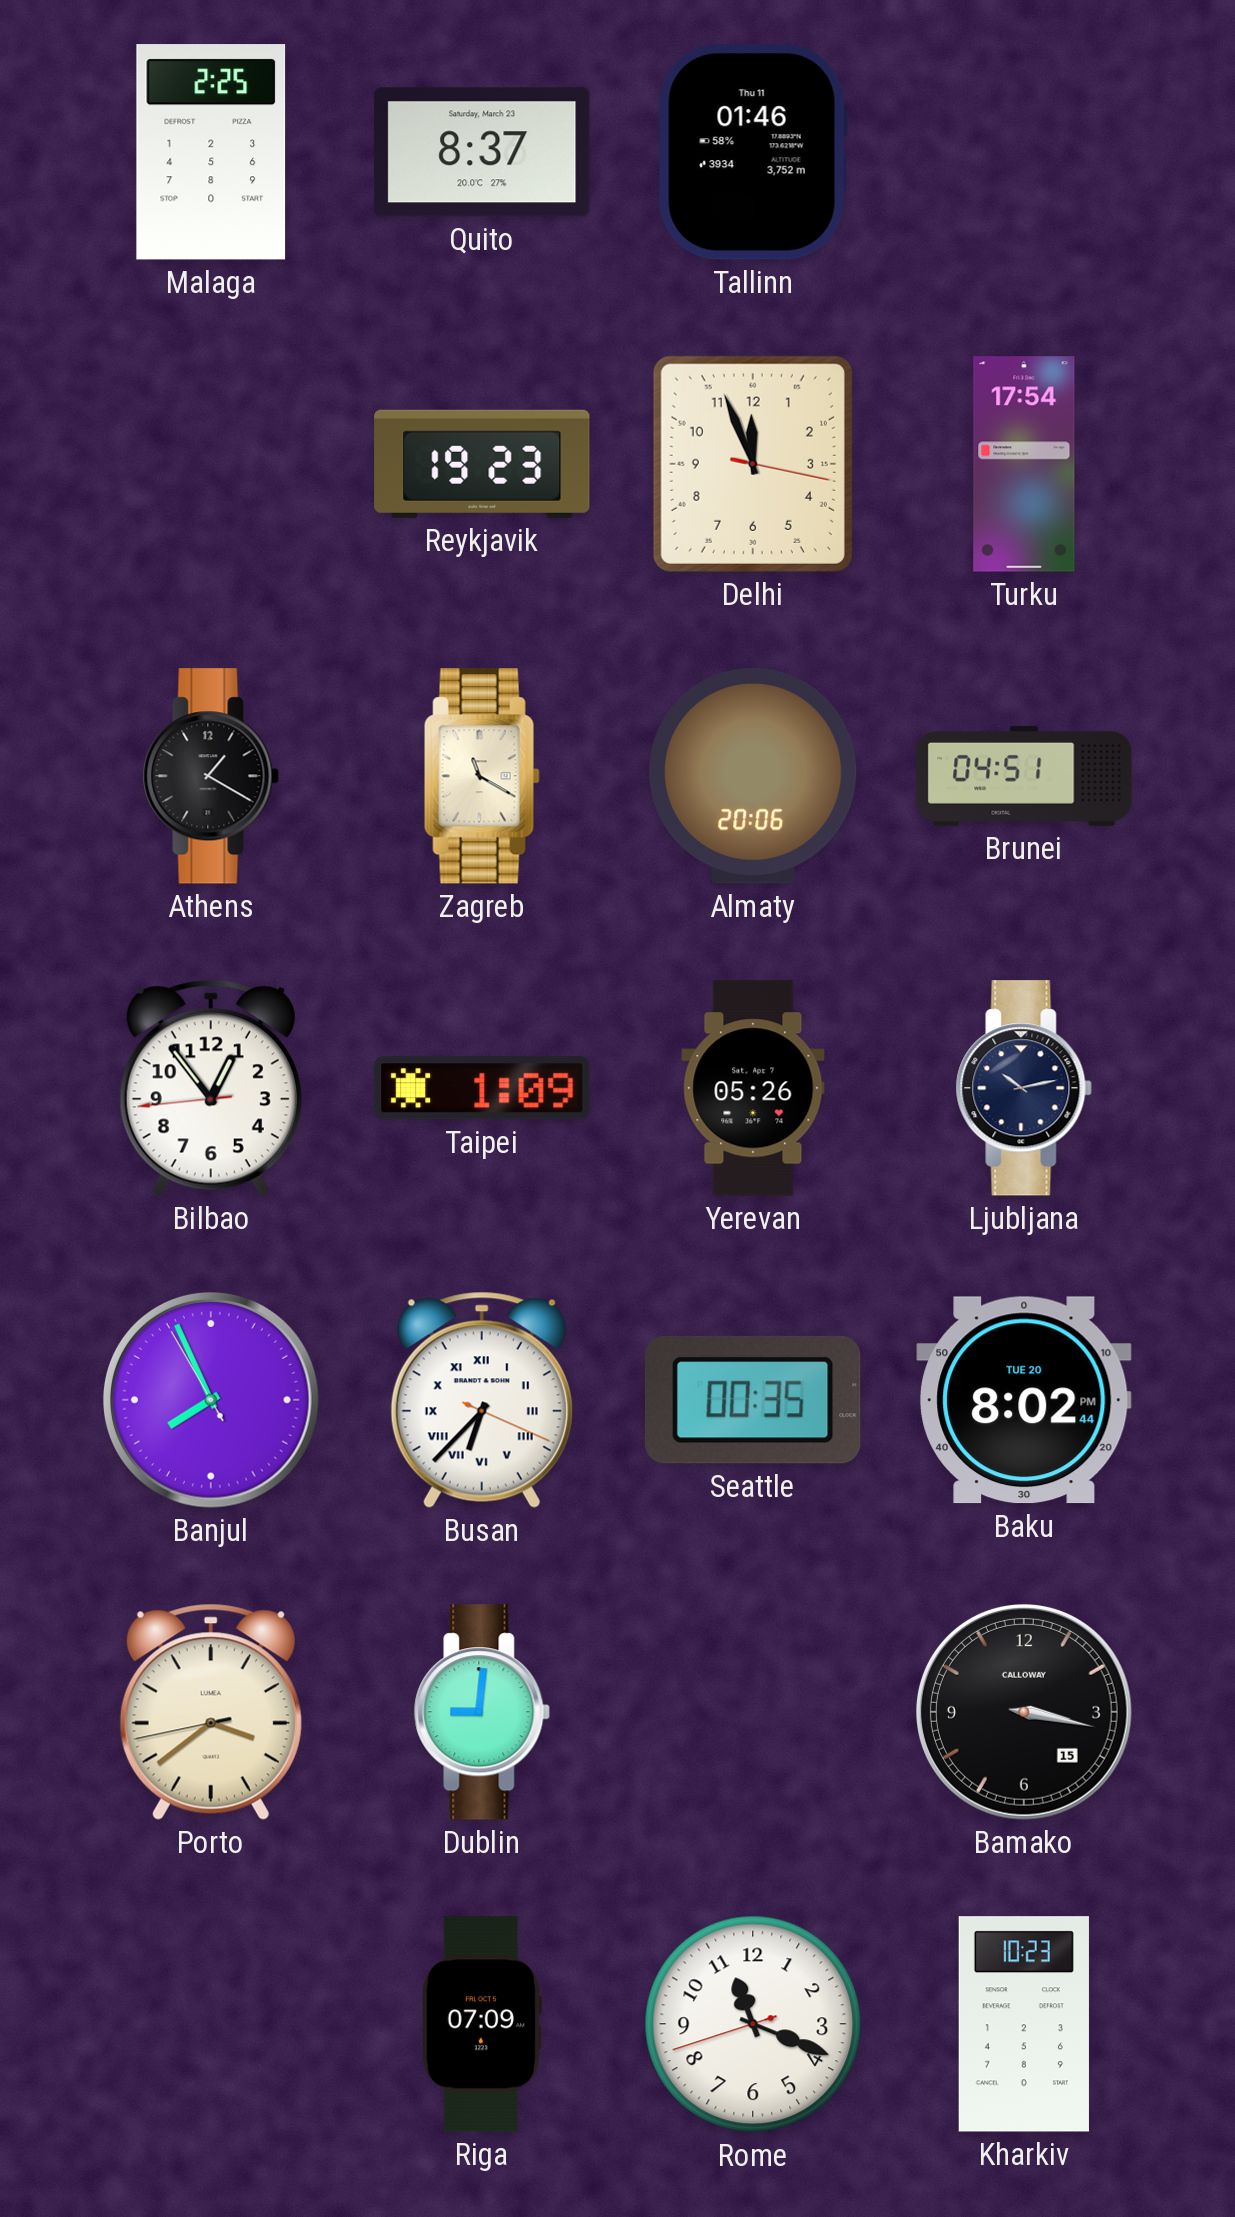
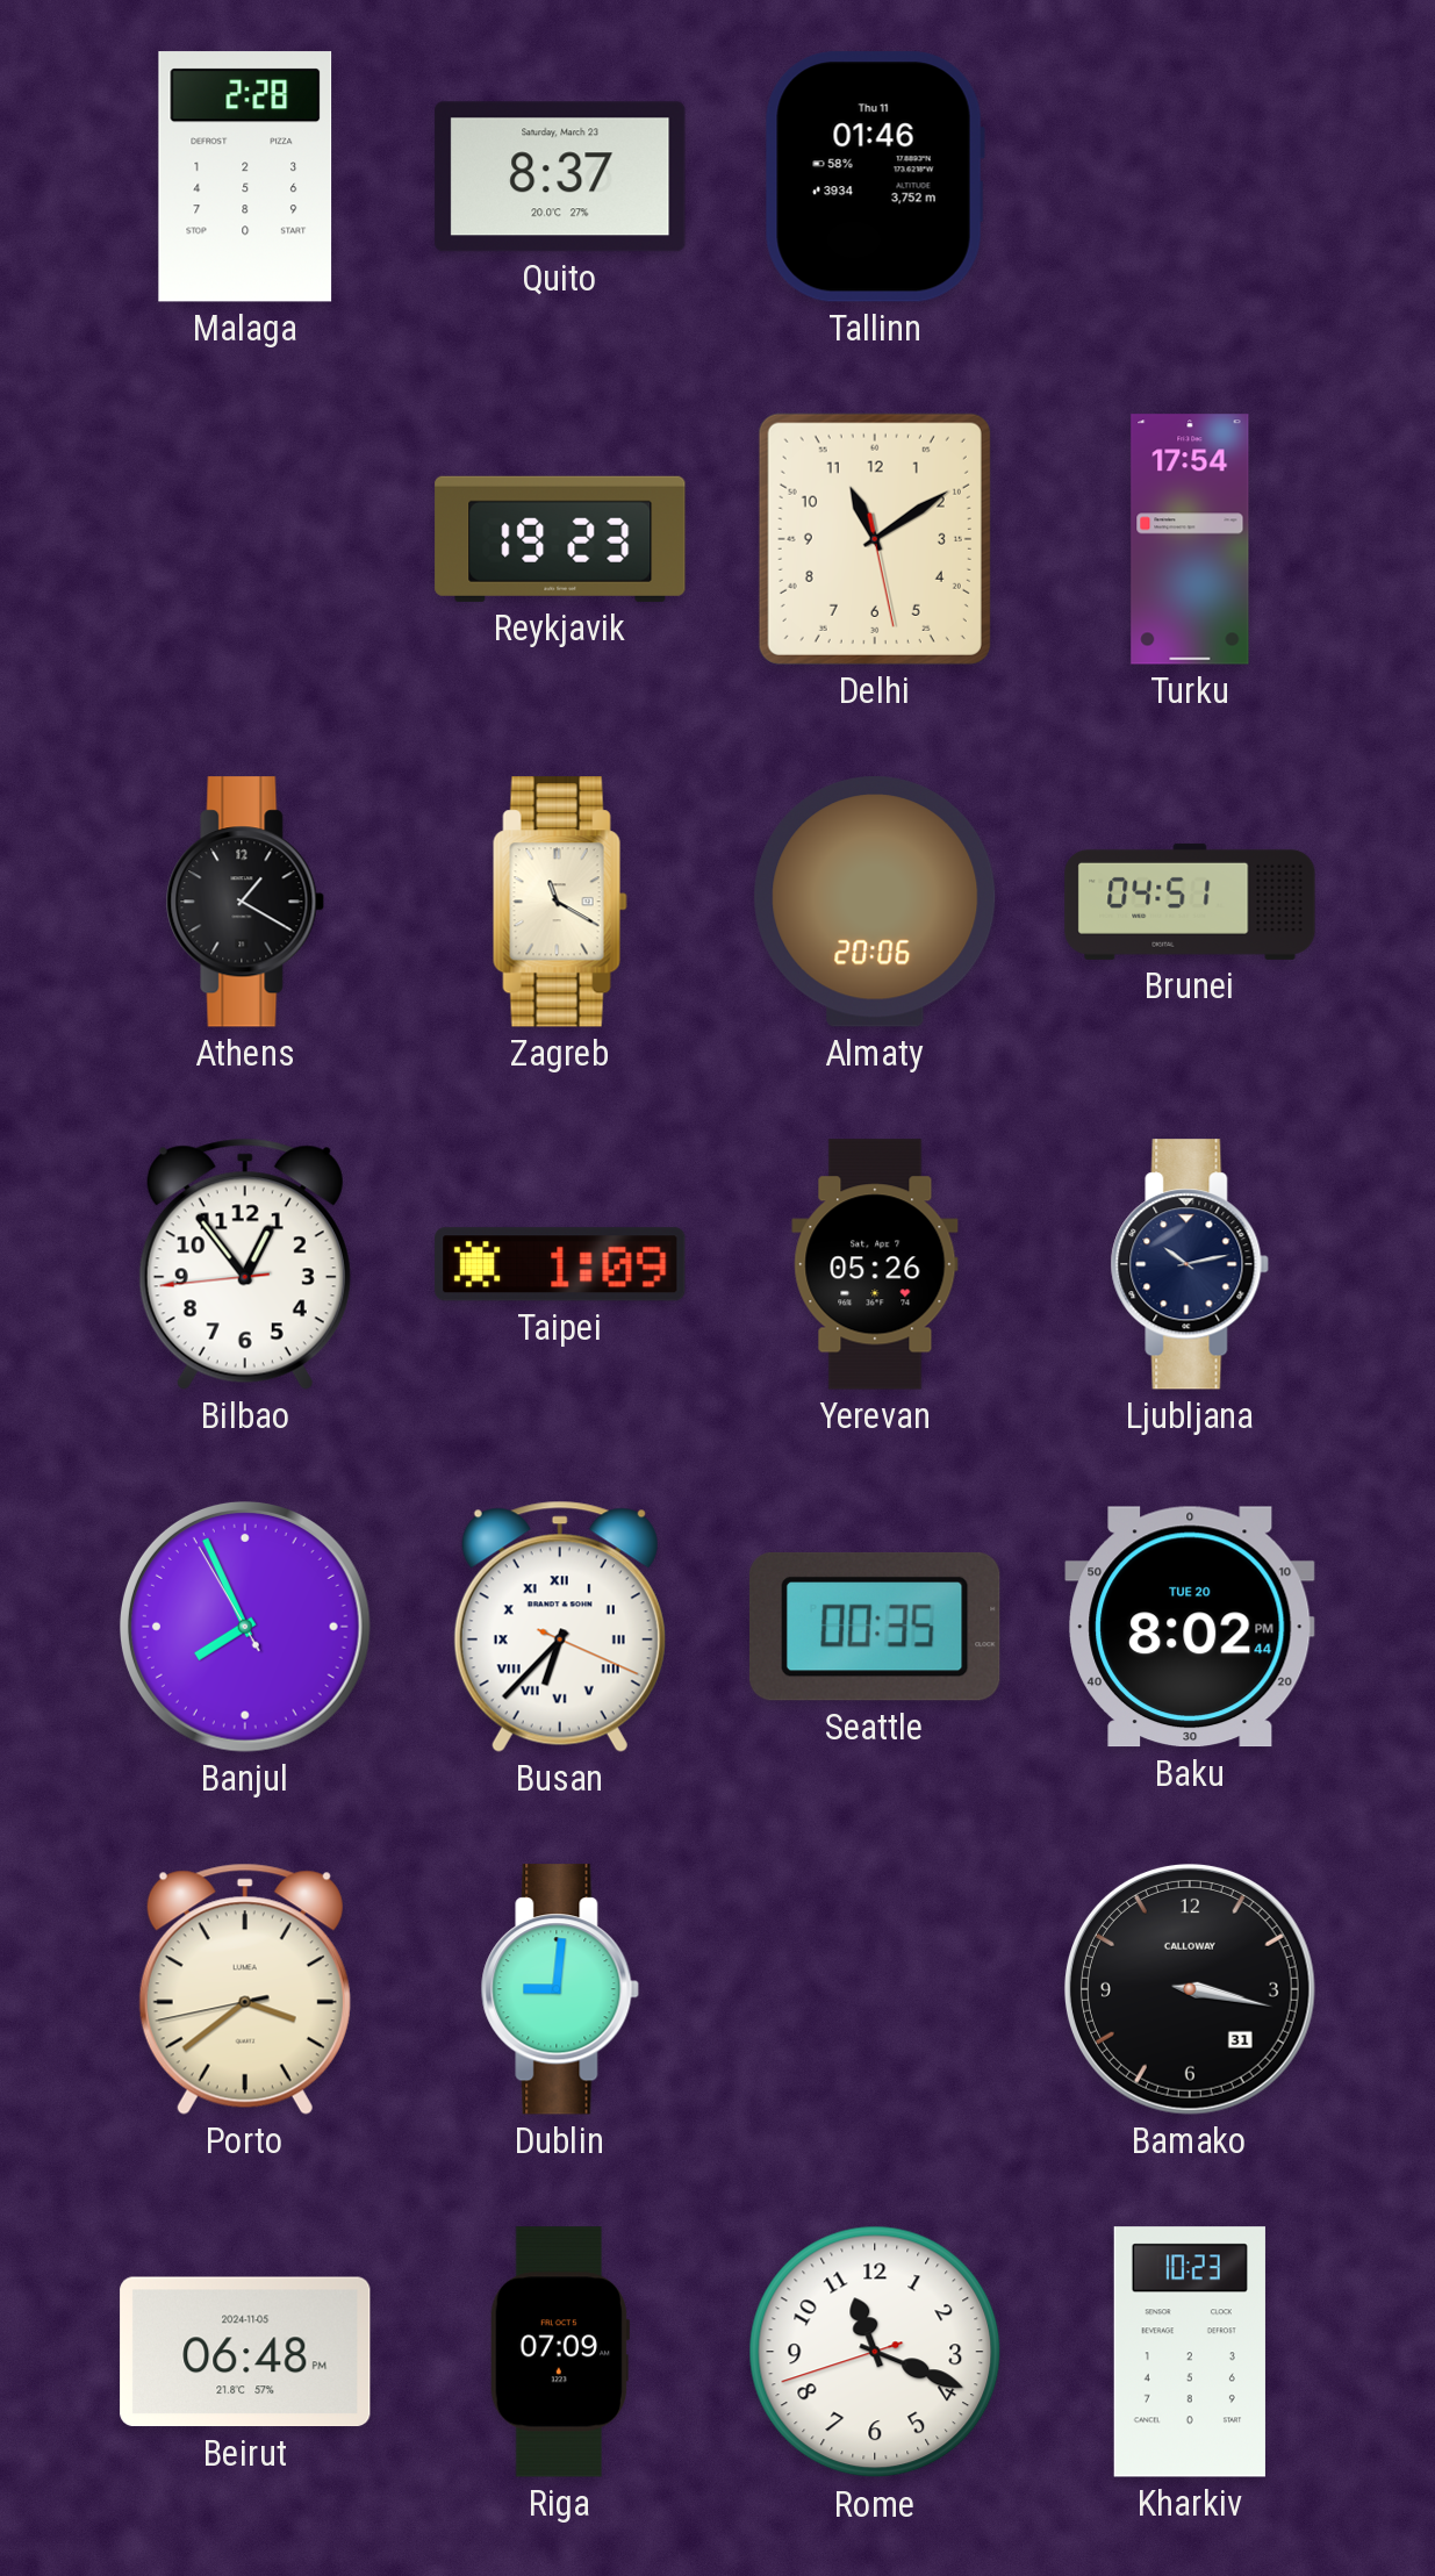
Malaga: 2:25 -> 2:28
Delhi: 11:56 -> 11:09
Bamako date: 15 -> 31
Beirut: none -> 06:48
